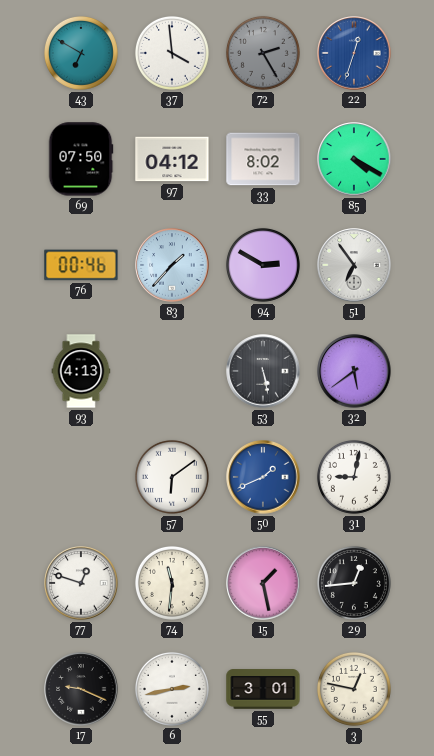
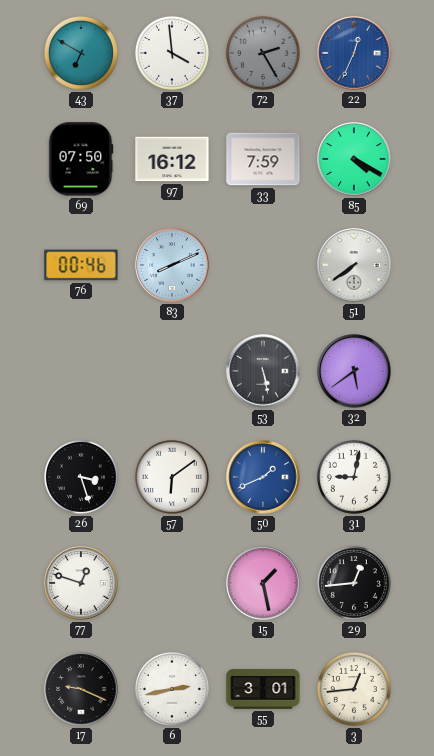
22: 12:33 -> 12:34
97: 04:12 -> 16:12
33: 8:02 -> 7:59
83: 1:37 -> 8:11
94: 2:50 -> none
51: 6:54 -> 7:39
93: 4:13 -> none
26: none -> 3:27
74: 11:31 -> none
3: 12:47 -> 12:44
